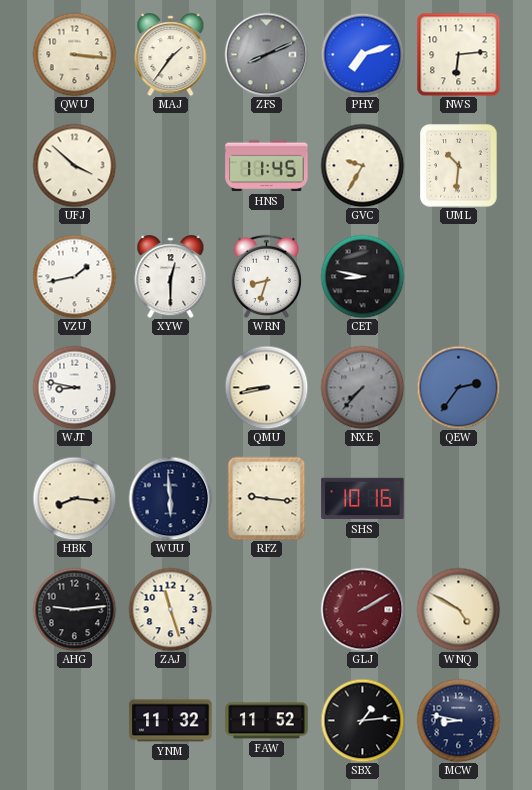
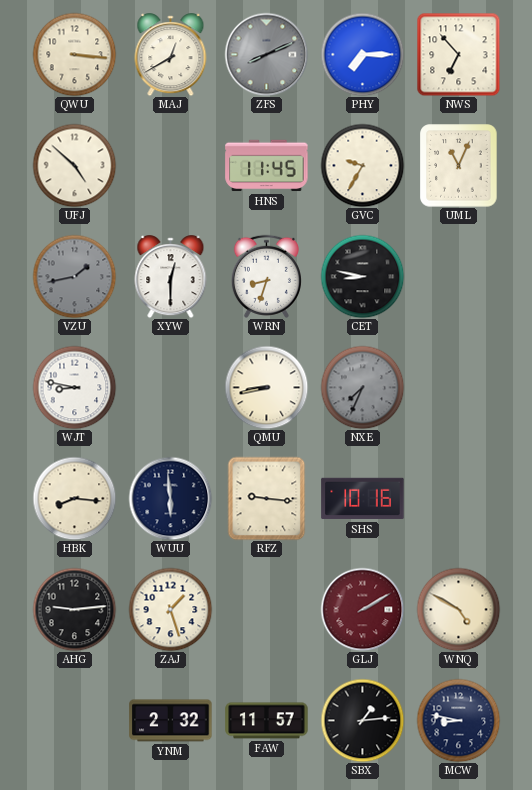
MAJ: 1:36 -> 12:40
PHY: 7:12 -> 7:15
NWS: 6:14 -> 6:53
UFJ: 3:52 -> 4:52
UML: 10:31 -> 11:04
VZU dial: white -> grey
NXE: 7:37 -> 7:34
QEW: 2:36 -> none
ZAJ: 11:27 -> 1:27
YNM: 11:32 -> 2:32
FAW: 11:52 -> 11:57
